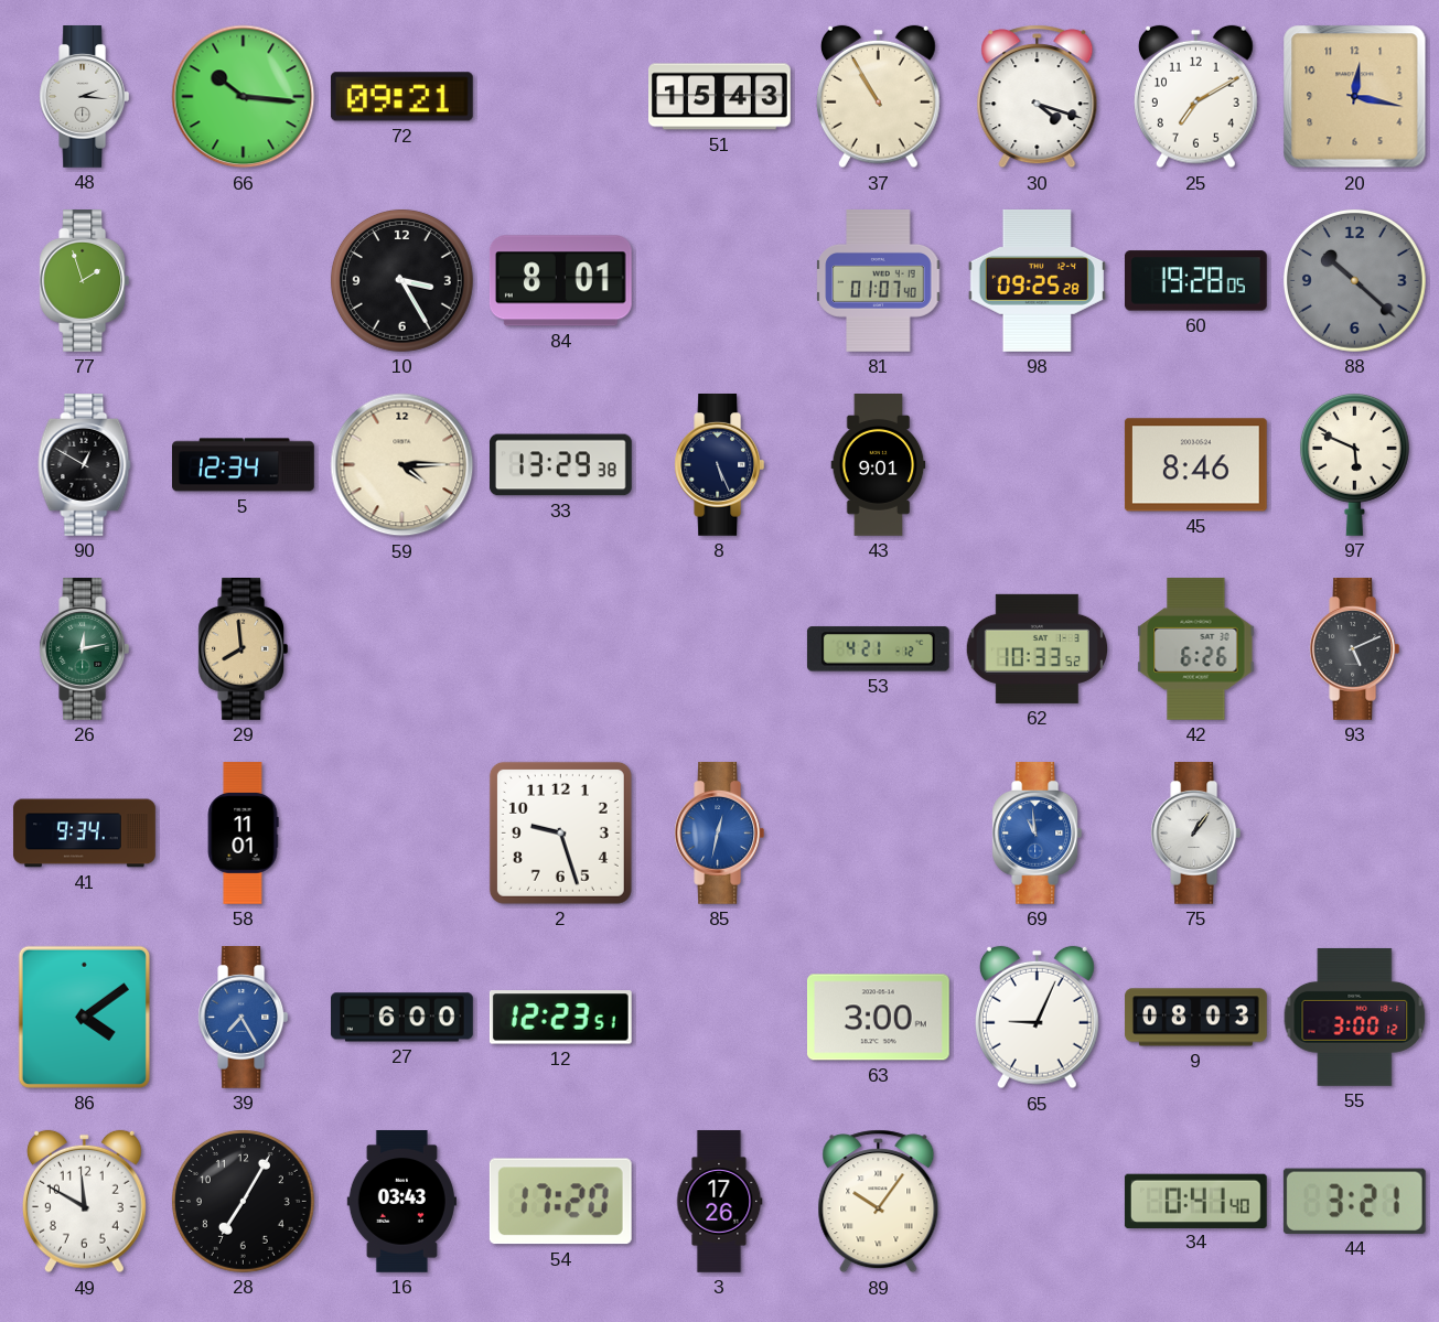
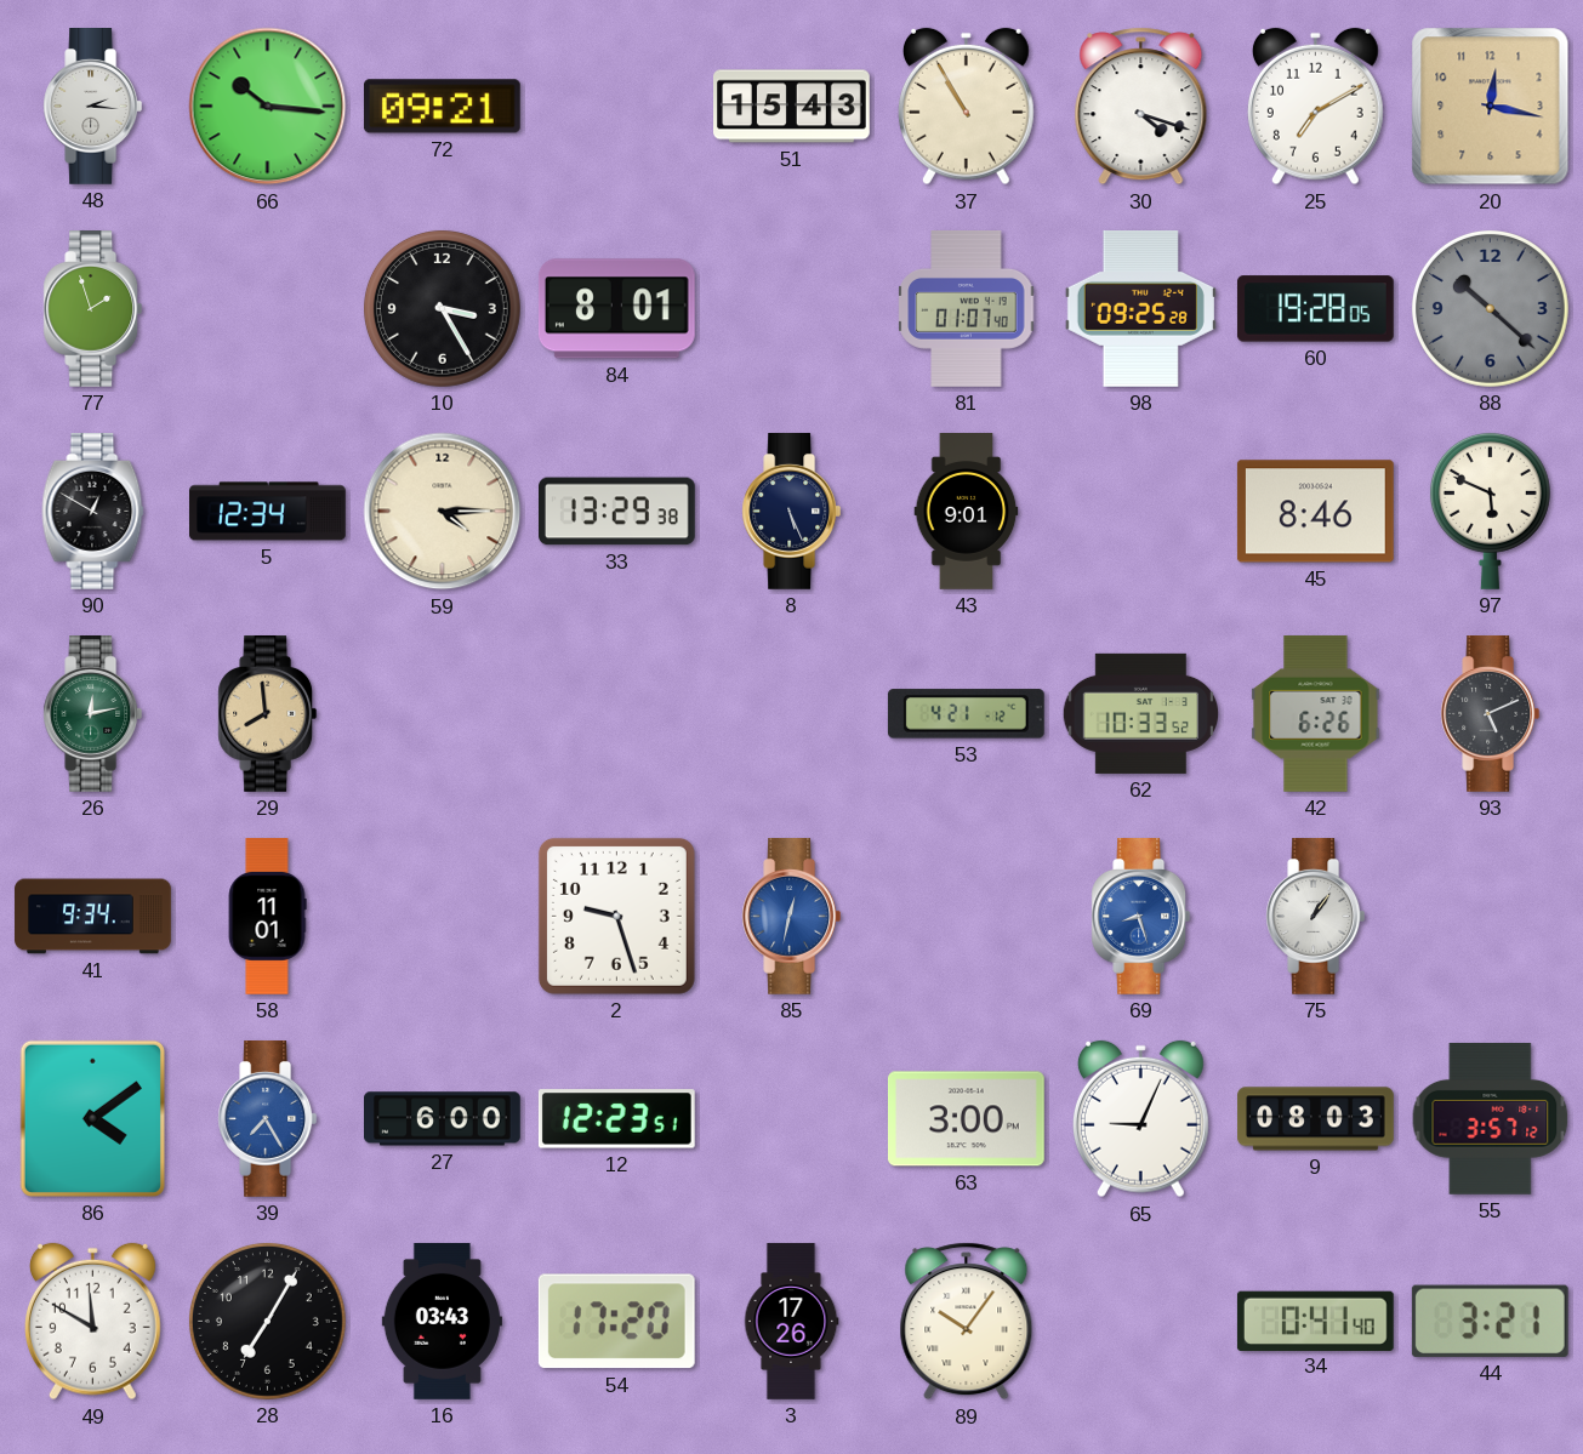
69: 10:59 -> 8:27
55: 3:00 -> 3:57
